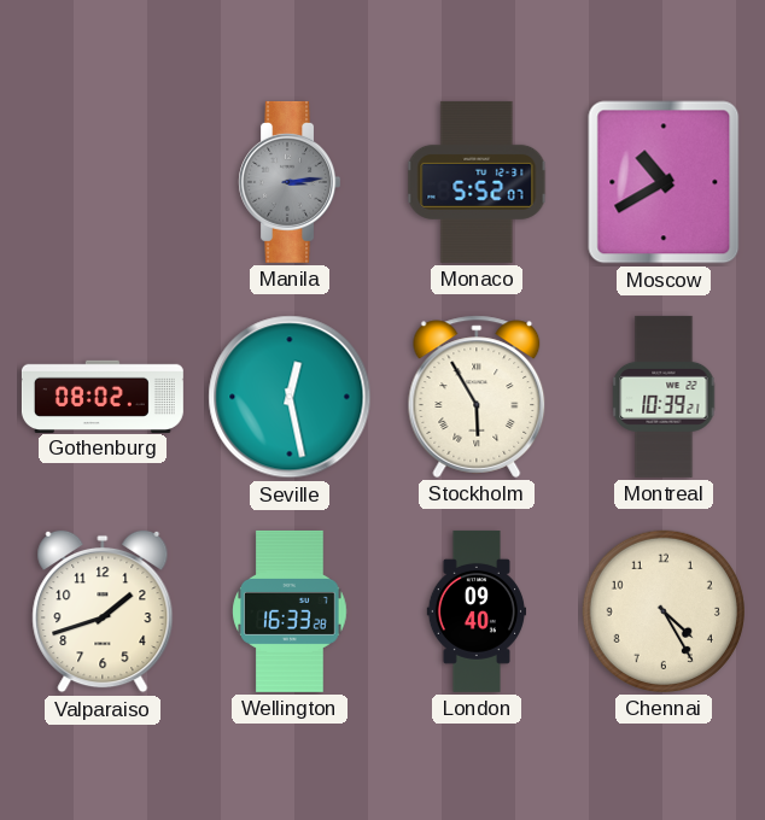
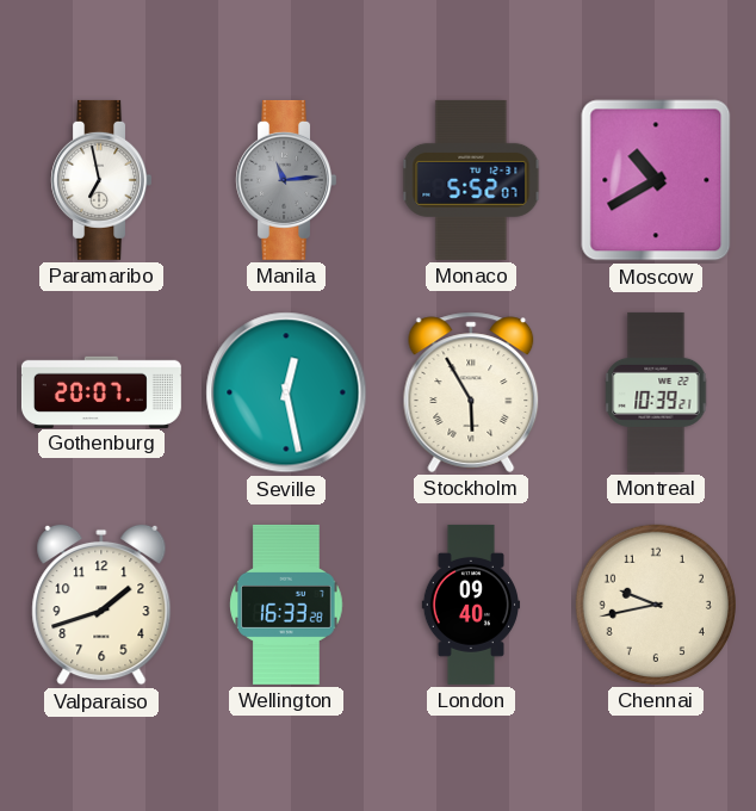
Paramaribo: none -> 6:58
Manila: 3:14 -> 11:14
Gothenburg: 08:02 -> 20:07
Chennai: 4:25 -> 9:43
